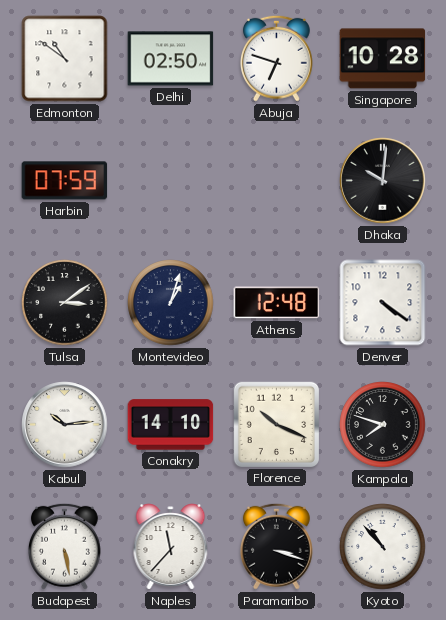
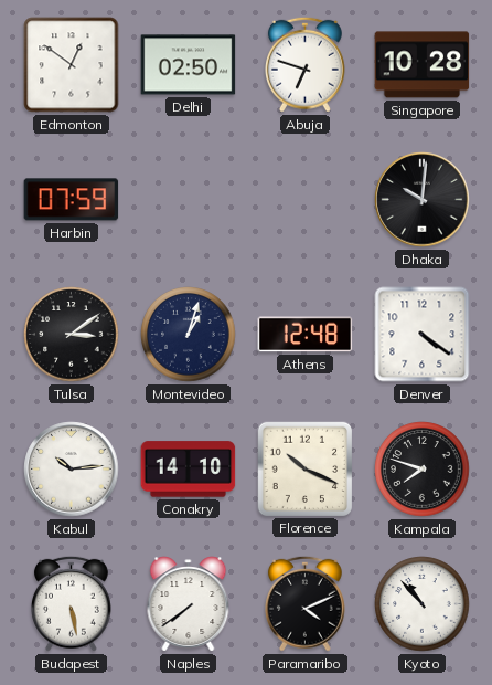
Edmonton: 10:51 -> 12:51
Naples: 11:37 -> 7:39
Paramaribo: 3:18 -> 4:11
